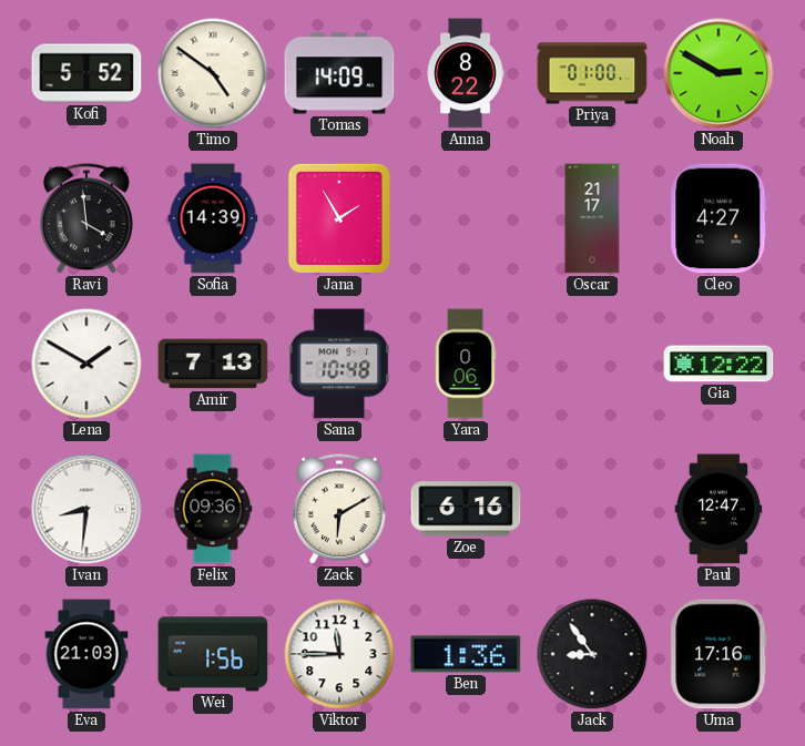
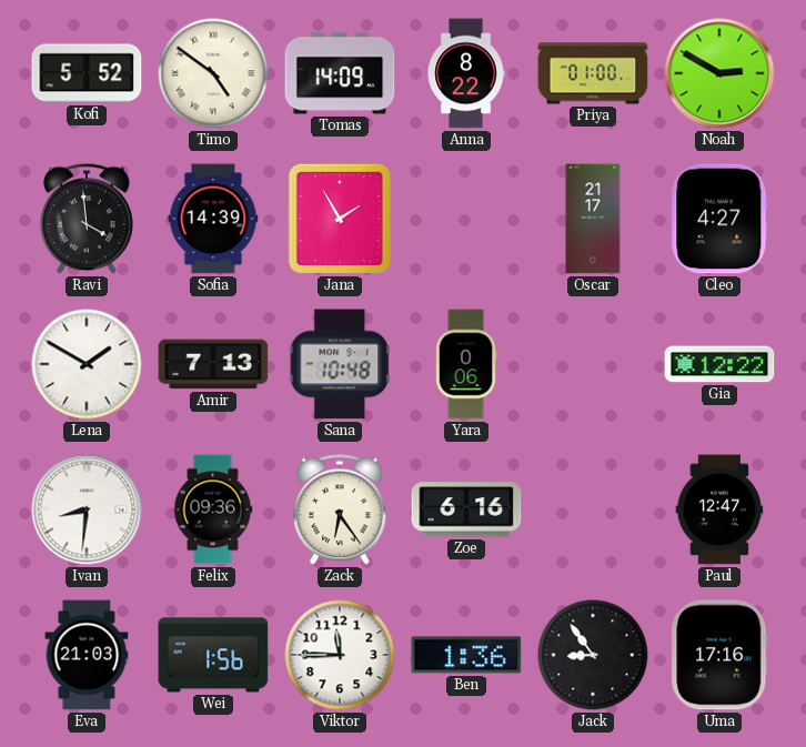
Zack: 6:10 -> 6:24
